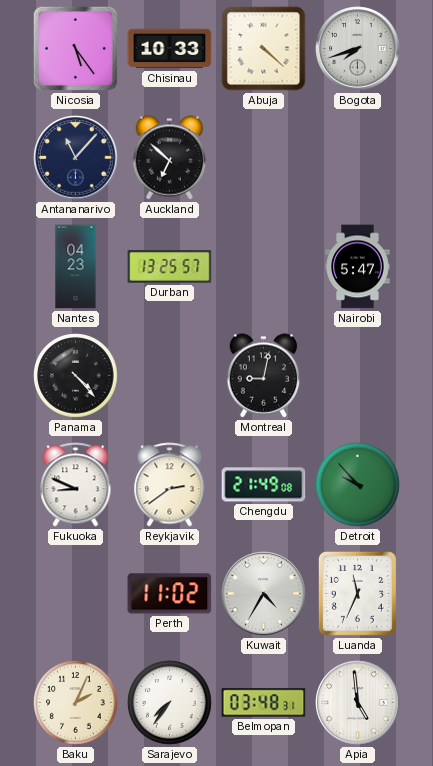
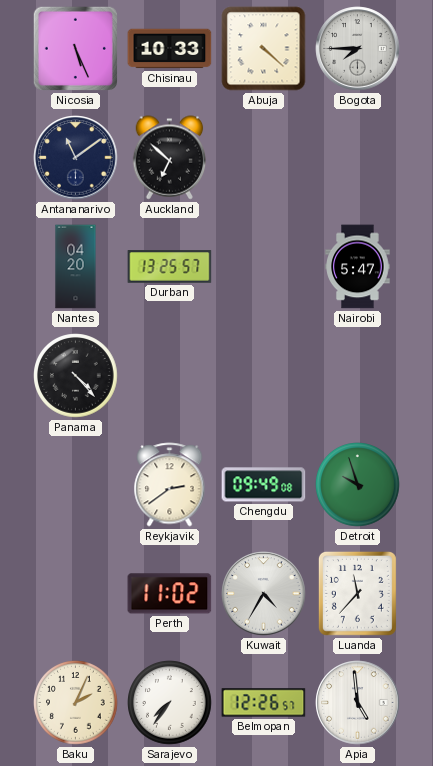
Nicosia: 5:24 -> 5:26
Bogota: 7:42 -> 7:45
Antananarivo: 11:07 -> 11:09
Nantes: 04:23 -> 04:20
Montreal: 9:02 -> none
Fukuoka: 8:49 -> none
Chengdu: 21:49 -> 09:49
Detroit: 9:53 -> 9:57
Luanda: 11:34 -> 11:37
Belmopan: 03:48 -> 12:26
